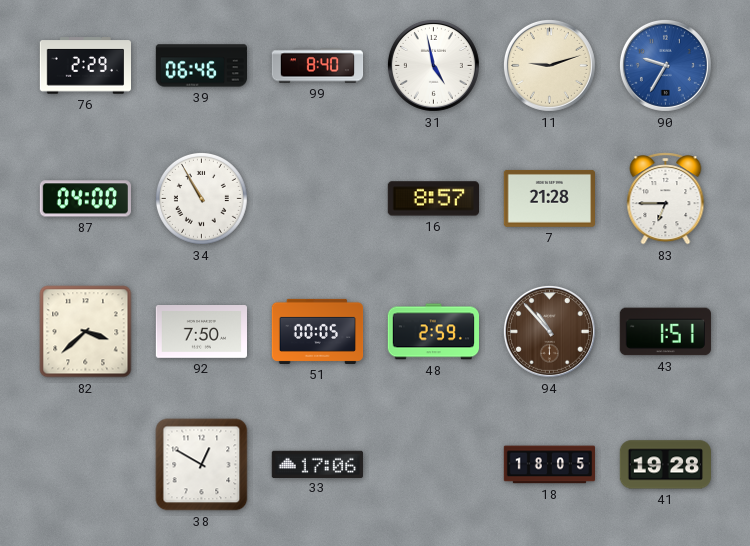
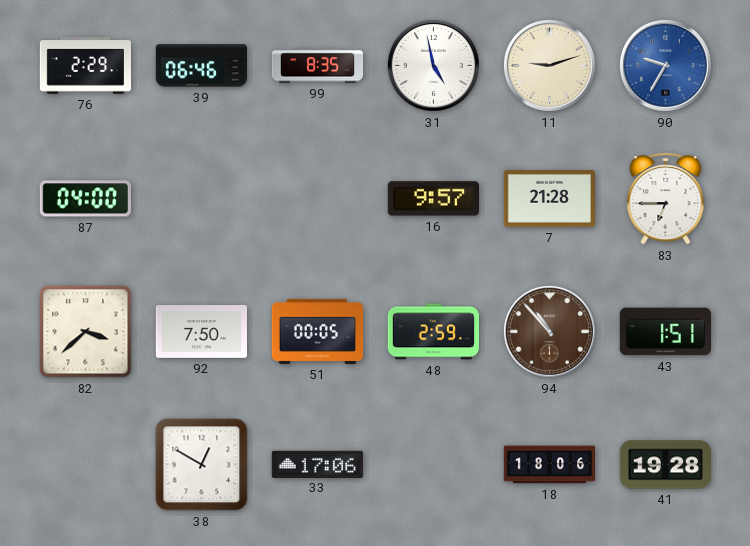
99: 8:40 -> 8:35
34: 10:55 -> none
16: 8:57 -> 9:57
18: 18:05 -> 18:06
